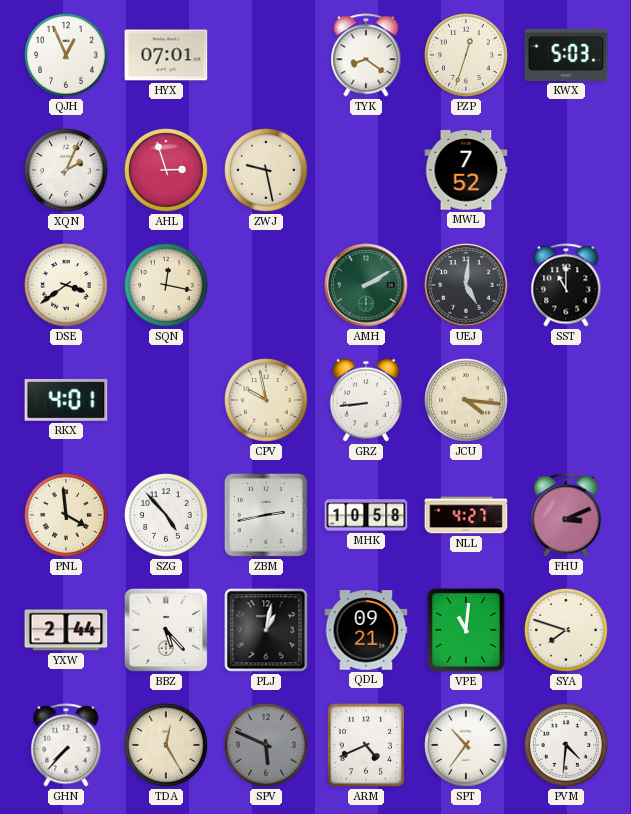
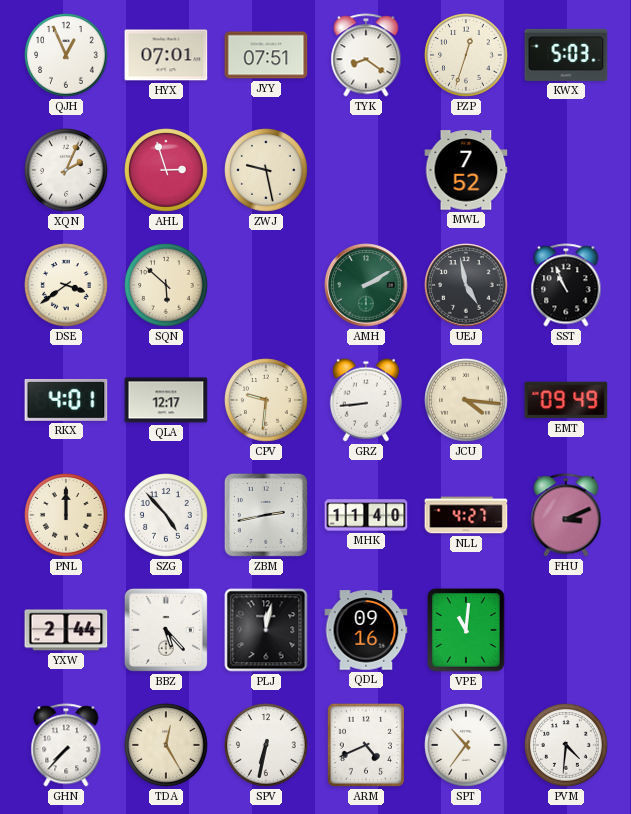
JYY: none -> 07:51
SQN: 12:17 -> 5:52
UEJ: 5:01 -> 4:58
SST: 11:00 -> 10:56
QLA: none -> 12:17
CPV: 9:58 -> 9:31
EMT: none -> 09:49
PNL: 3:59 -> 12:00
MHK: 10:58 -> 11:40
PLJ: 1:02 -> 12:02
QDL: 09:21 -> 09:16
SYA: 7:48 -> none
SPV: 5:49 -> 6:32
SPV dial: grey -> white
